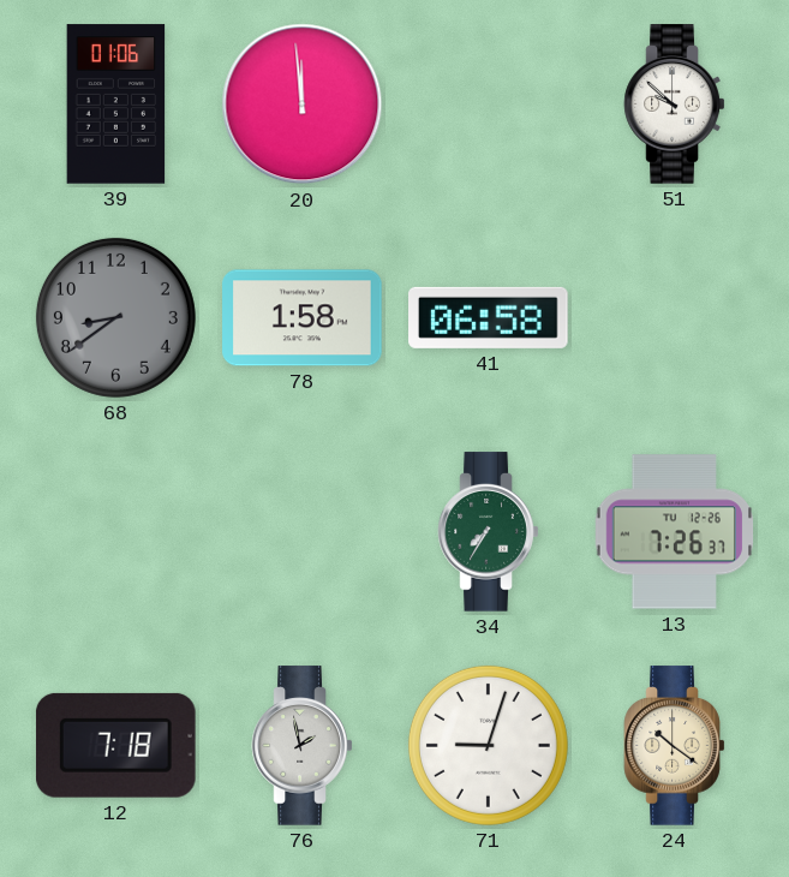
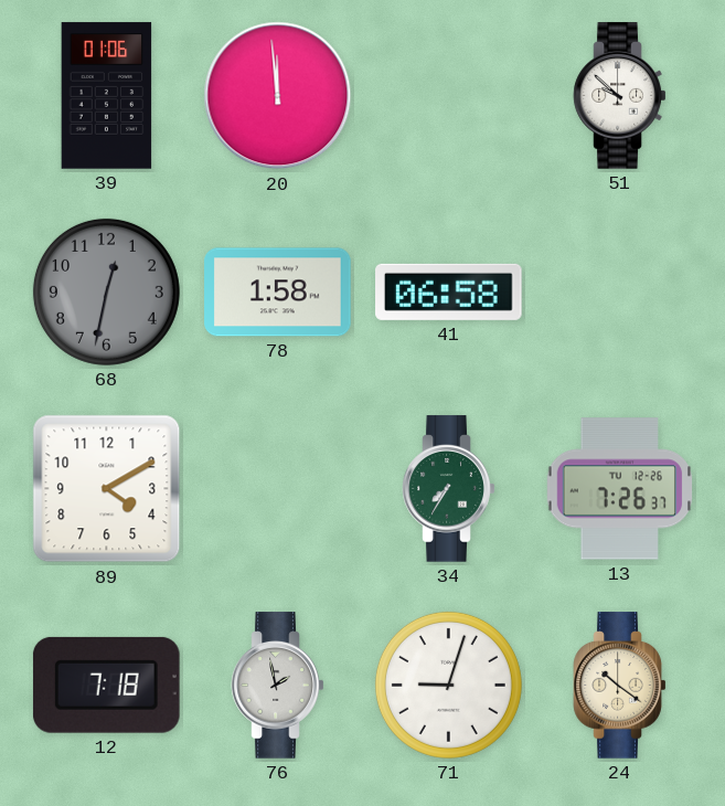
68: 8:39 -> 12:32
89: none -> 4:10
